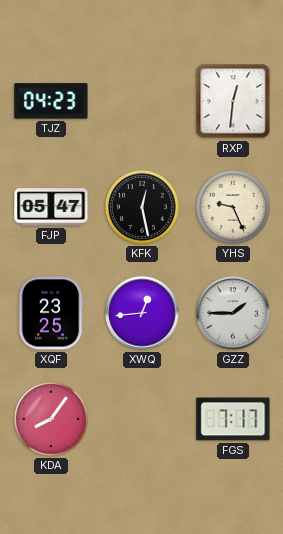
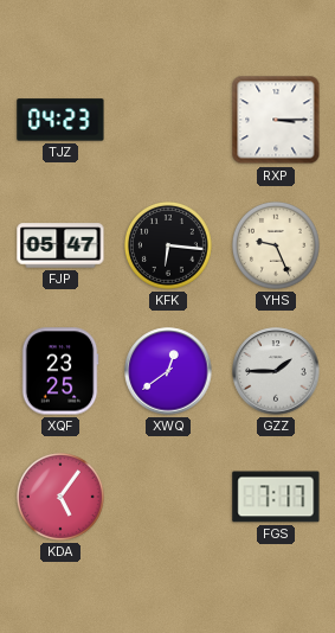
RXP: 12:31 -> 3:15
KFK: 12:28 -> 6:16
XWQ: 12:44 -> 12:39
KDA: 8:06 -> 5:06
